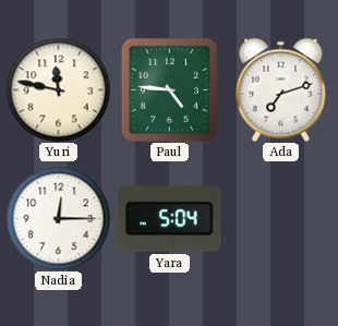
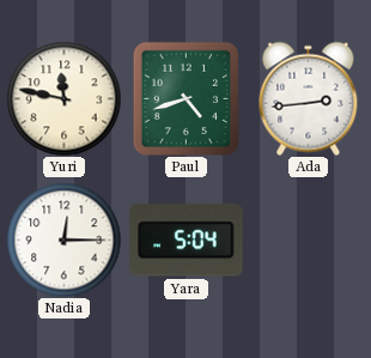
Paul: 4:46 -> 4:42
Ada: 7:12 -> 2:44
